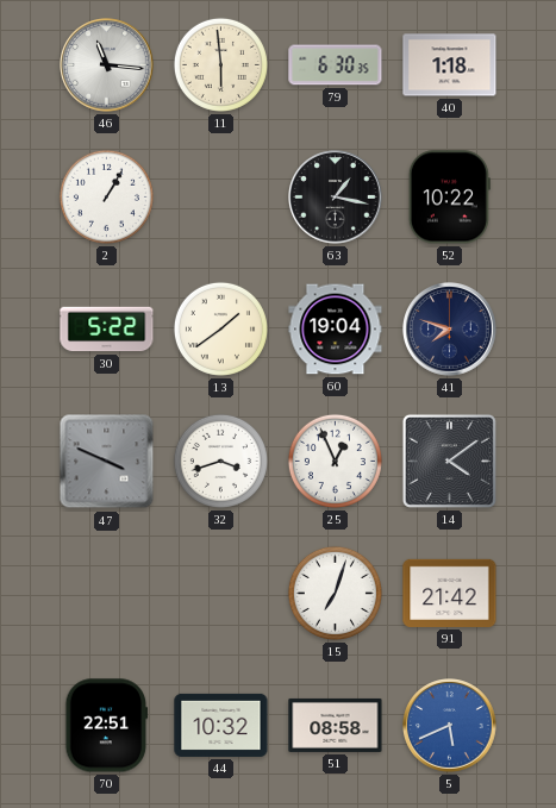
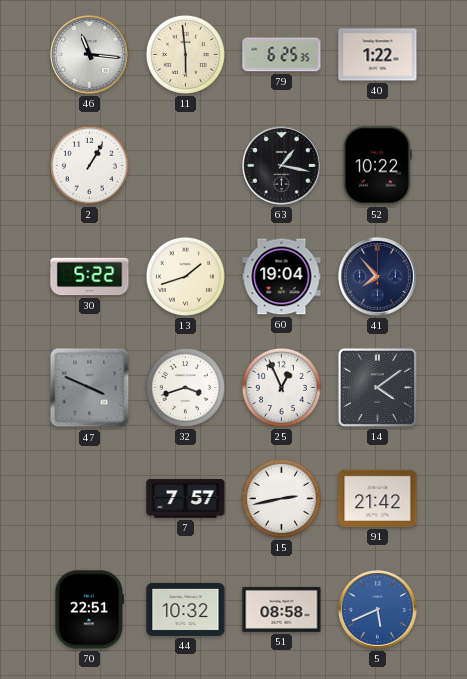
79: 6:30 -> 6:25
40: 1:18 -> 1:22
13: 1:39 -> 1:42
41: 7:48 -> 7:53
7: none -> 7:57
15: 7:03 -> 2:43
